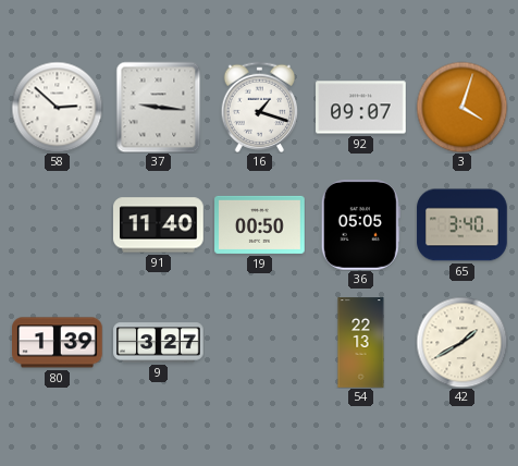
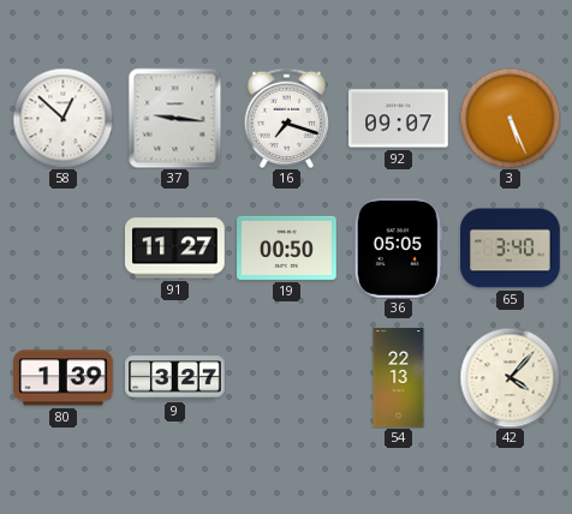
58: 2:52 -> 12:52
16: 1:18 -> 7:18
3: 4:03 -> 5:26
91: 11:40 -> 11:27
42: 1:40 -> 4:07
